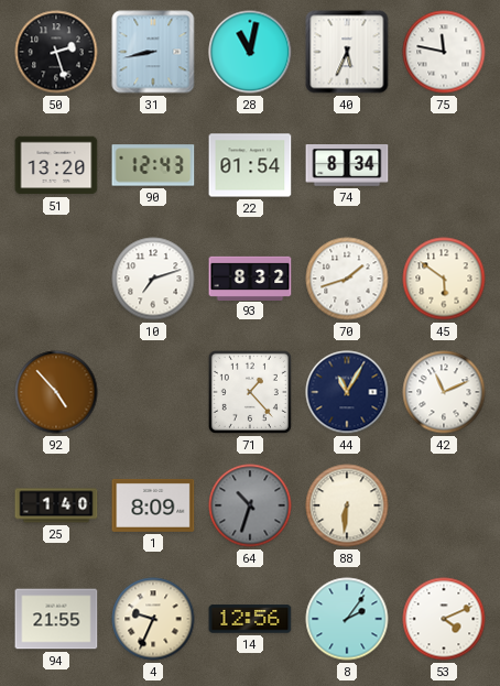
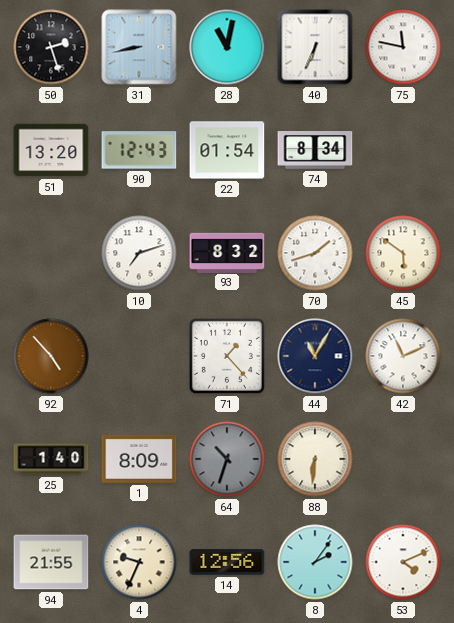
40: 5:34 -> 6:34
